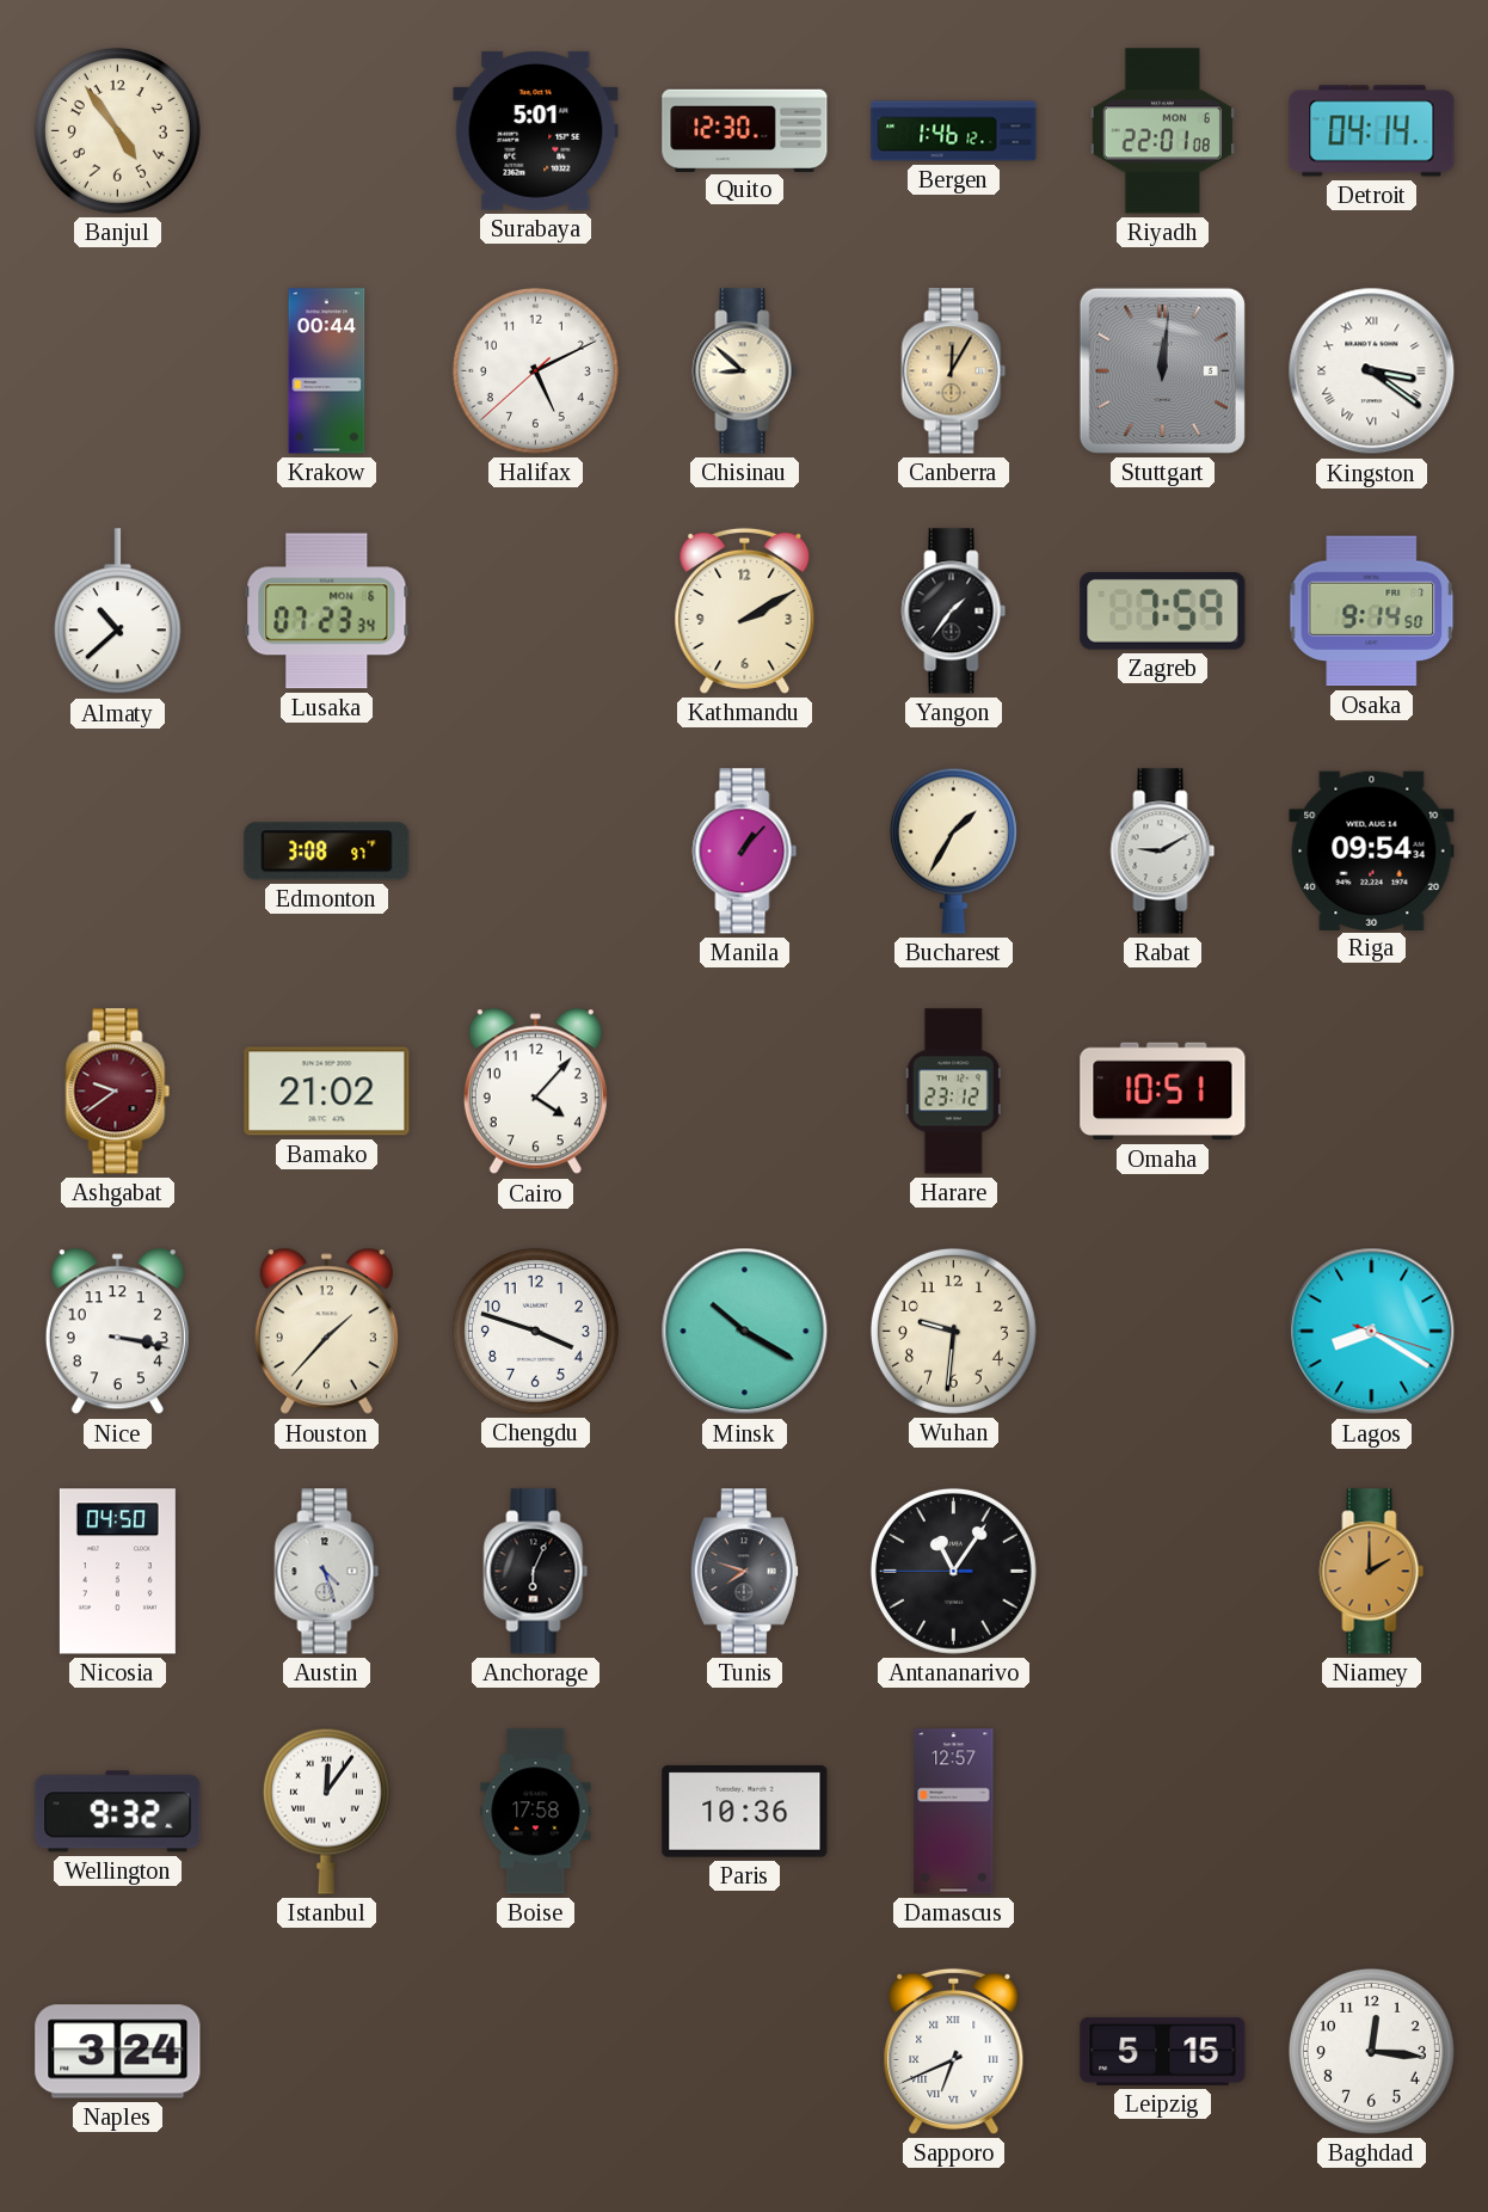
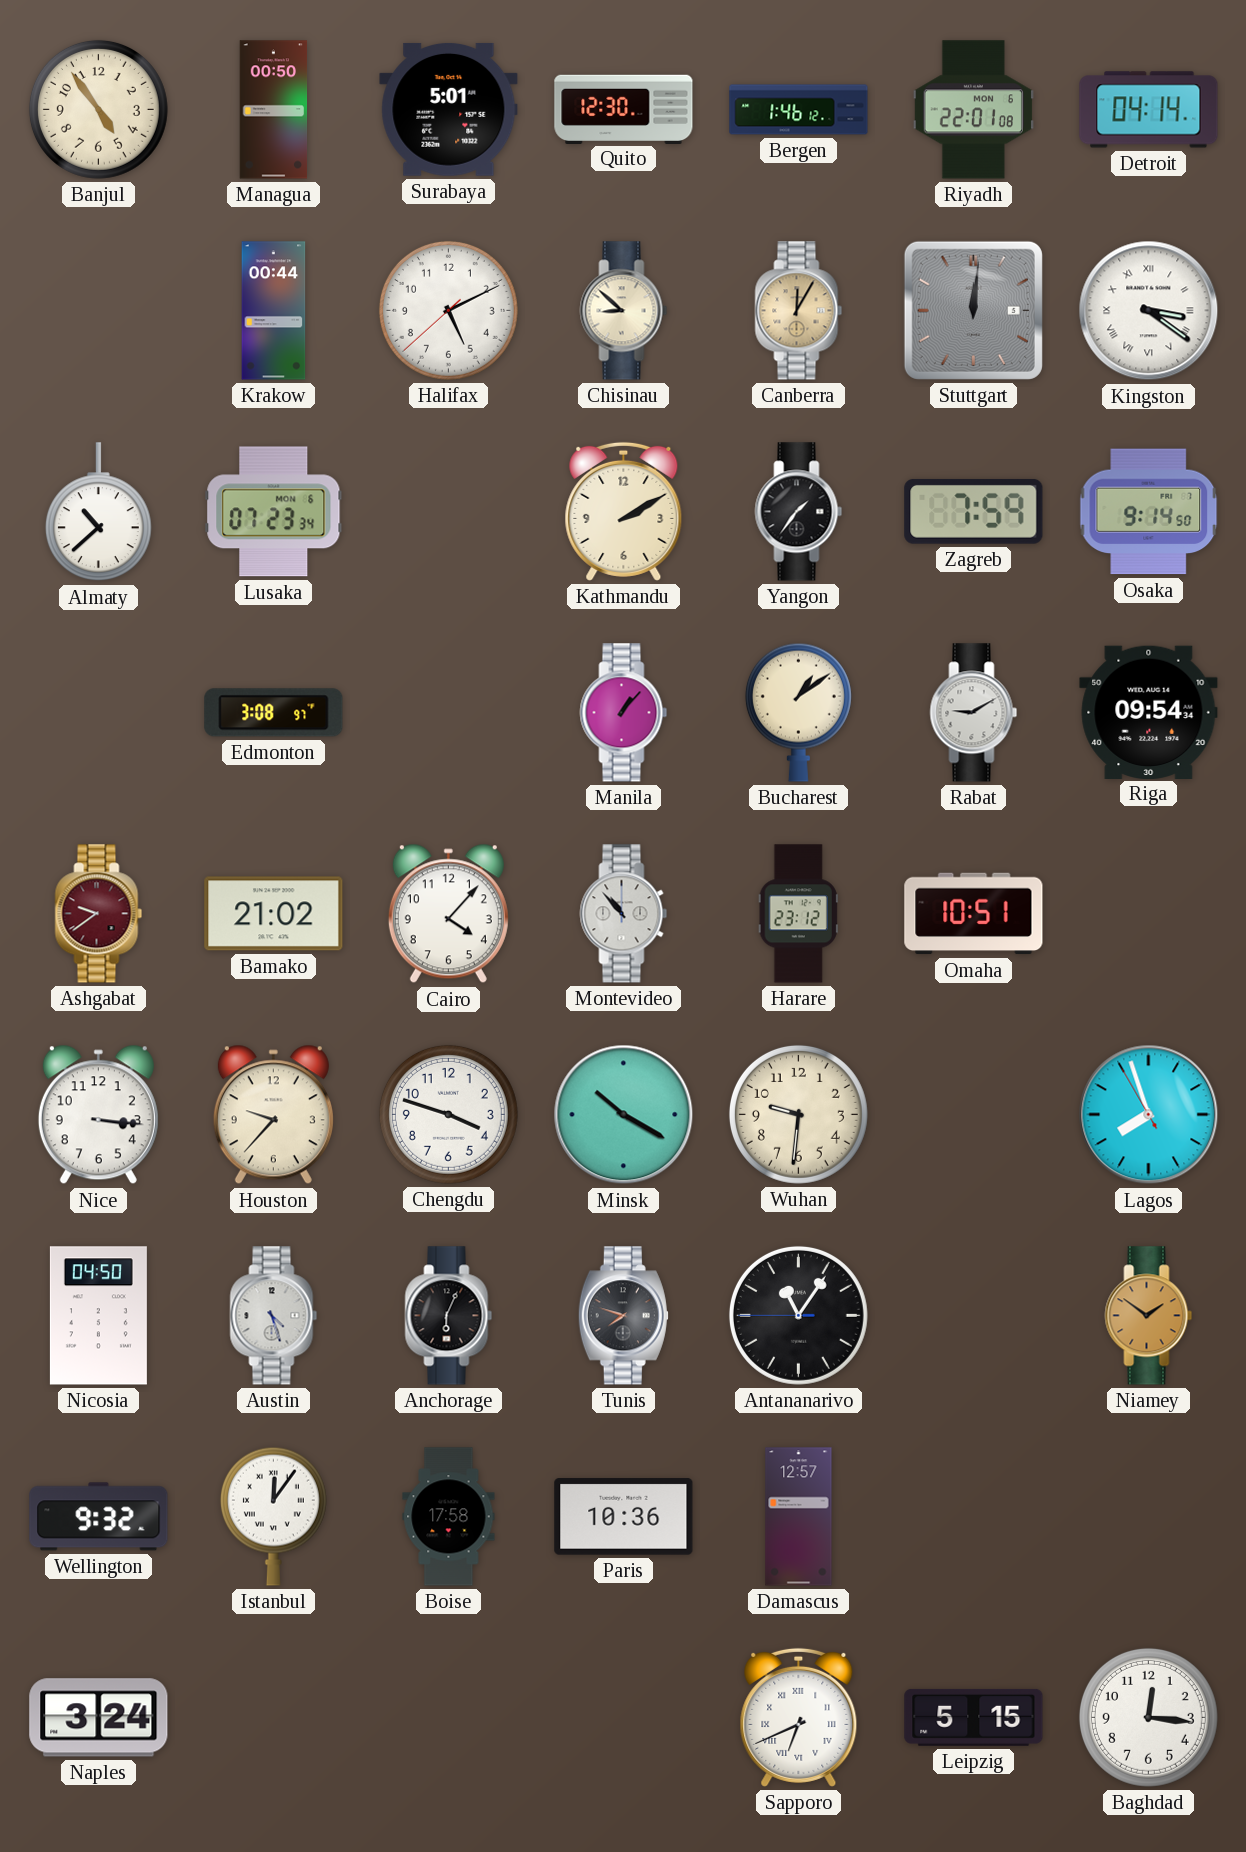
Managua: none -> 00:50
Bucharest: 1:35 -> 1:09
Montevideo: none -> 10:53
Nice: 3:17 -> 3:16
Houston: 1:37 -> 9:37
Lagos: 8:20 -> 7:56
Niamey: 2:00 -> 1:51
